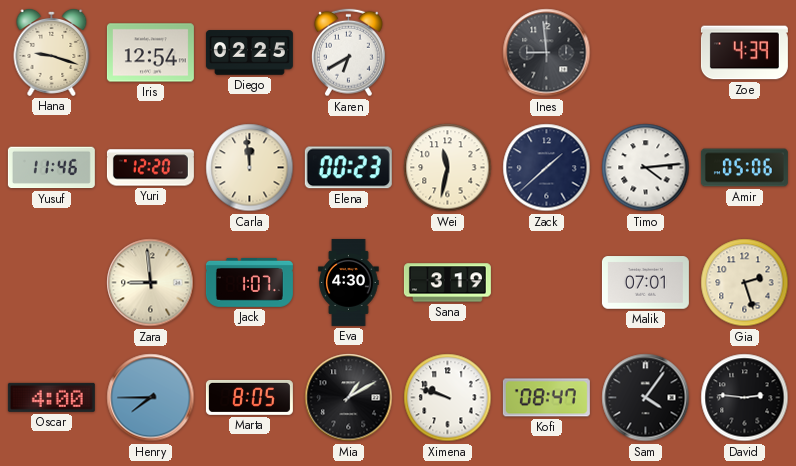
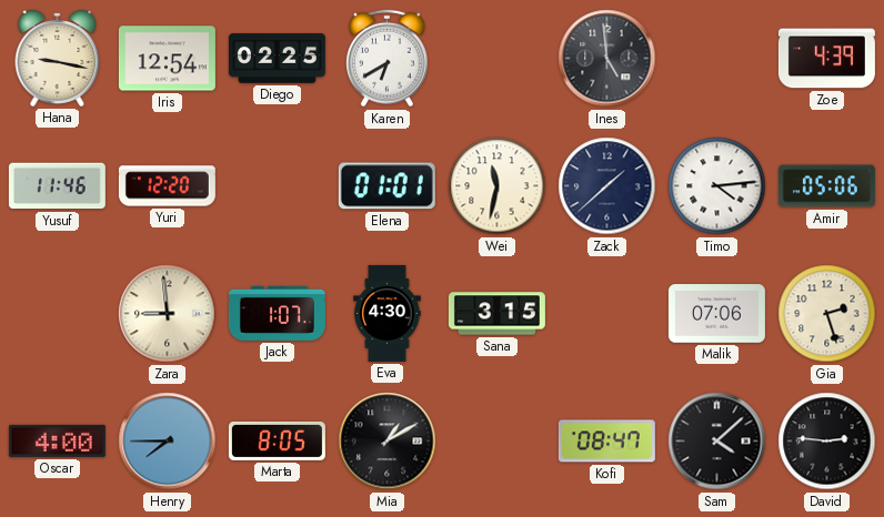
Hana: 9:18 -> 9:17
Ines: 8:59 -> 4:59
Carla: 11:59 -> none
Elena: 00:23 -> 01:01
Sana: 3:19 -> 3:15
Malik: 07:01 -> 07:06
Ximena: 9:48 -> none
Sam: 4:06 -> 4:08
